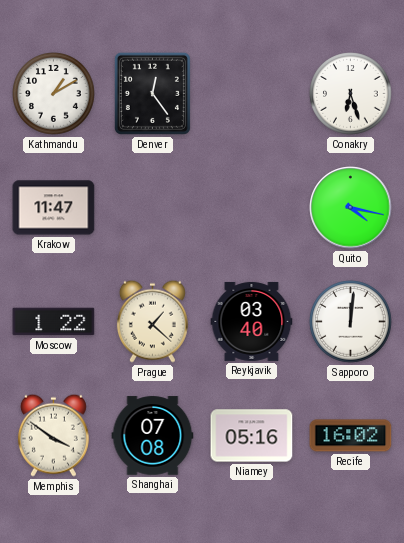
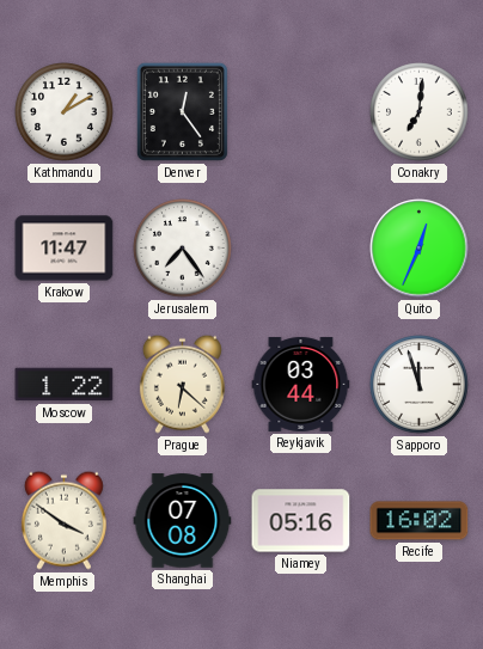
Conakry: 6:27 -> 7:01
Jerusalem: none -> 7:24
Quito: 4:17 -> 12:34
Prague: 1:22 -> 6:22
Reykjavik: 03:40 -> 03:44
Sapporo: 12:01 -> 11:57
